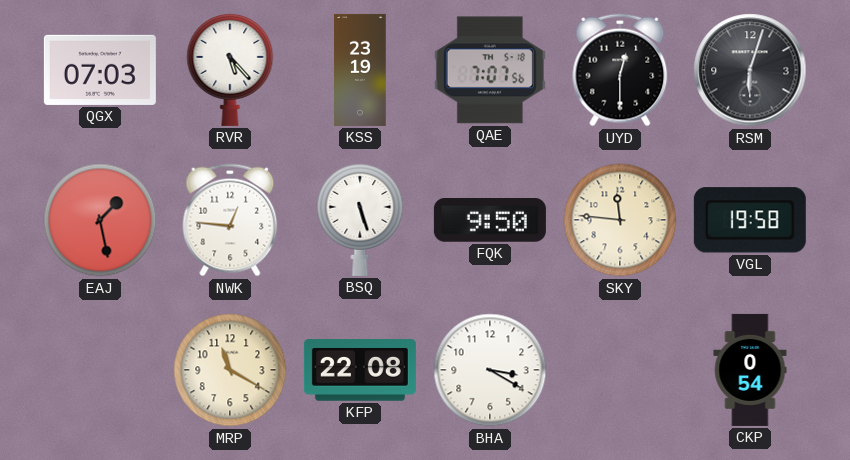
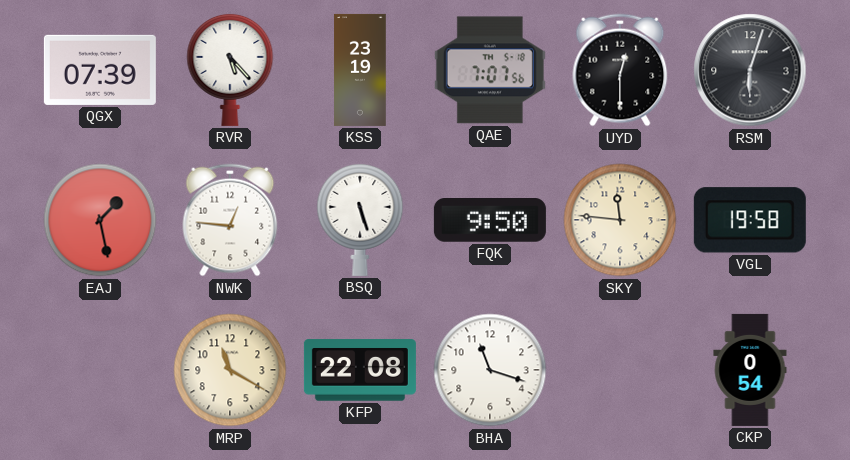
QGX: 07:03 -> 07:39
BHA: 3:20 -> 11:18
